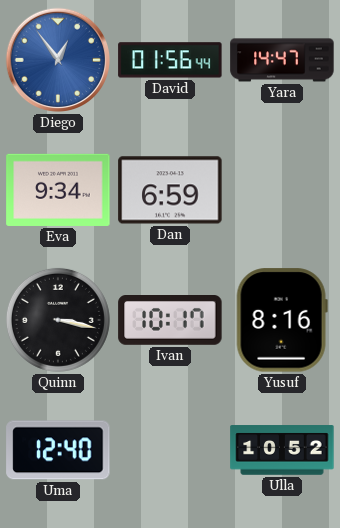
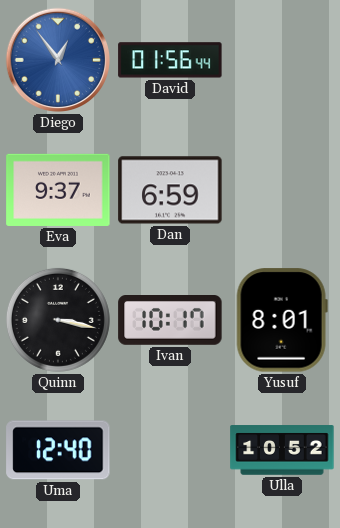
Yara: 14:47 -> none
Eva: 9:34 -> 9:37
Yusuf: 8:16 -> 8:01
